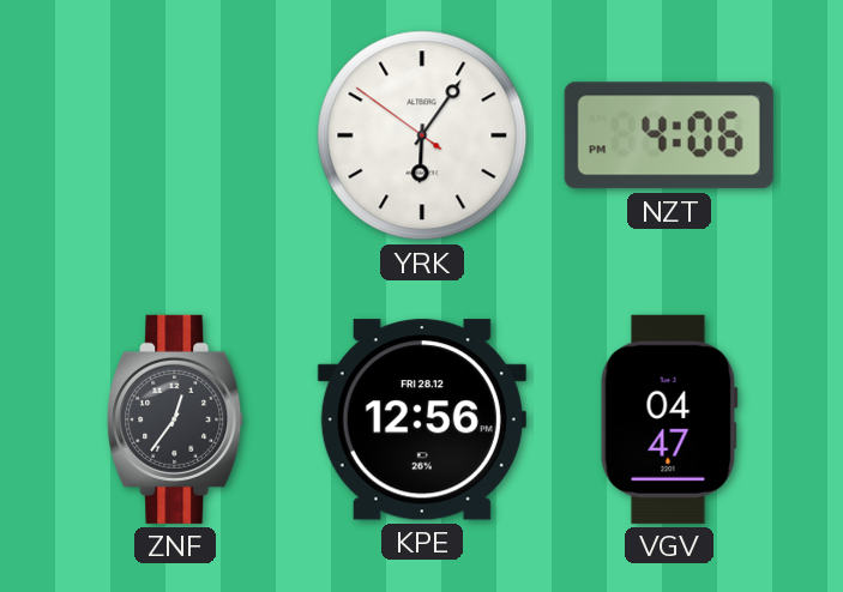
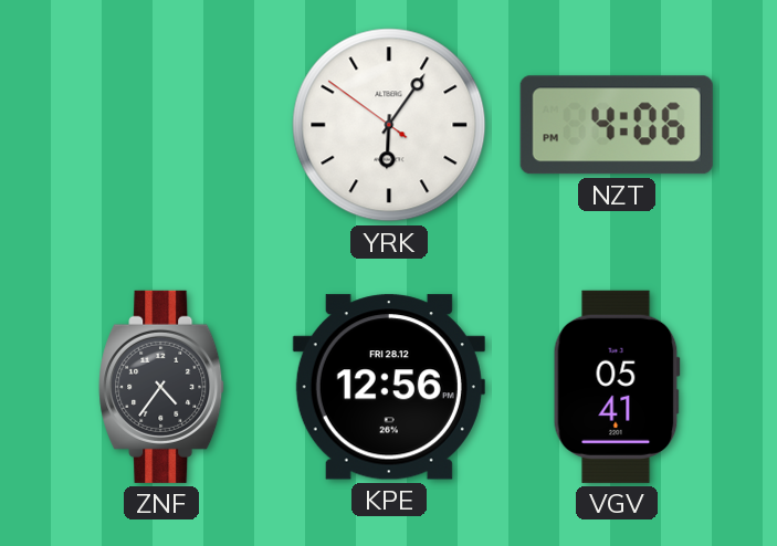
ZNF: 12:36 -> 4:36
VGV: 04:47 -> 05:41
